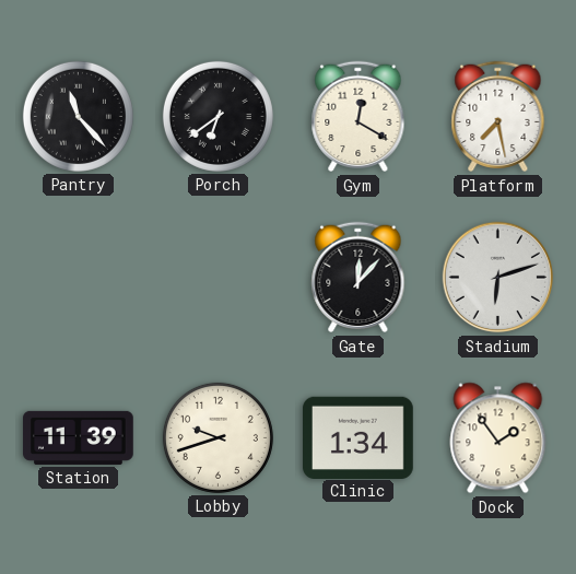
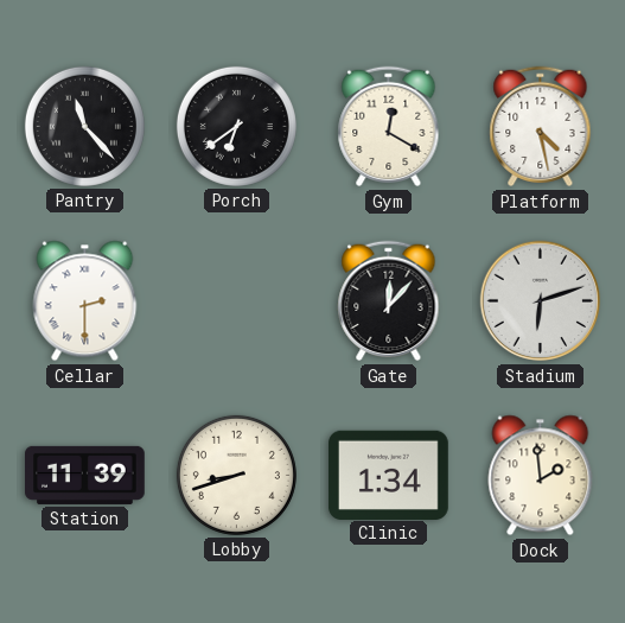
Platform: 7:28 -> 4:28
Cellar: none -> 2:30
Lobby: 9:42 -> 8:42
Dock: 1:54 -> 1:59
